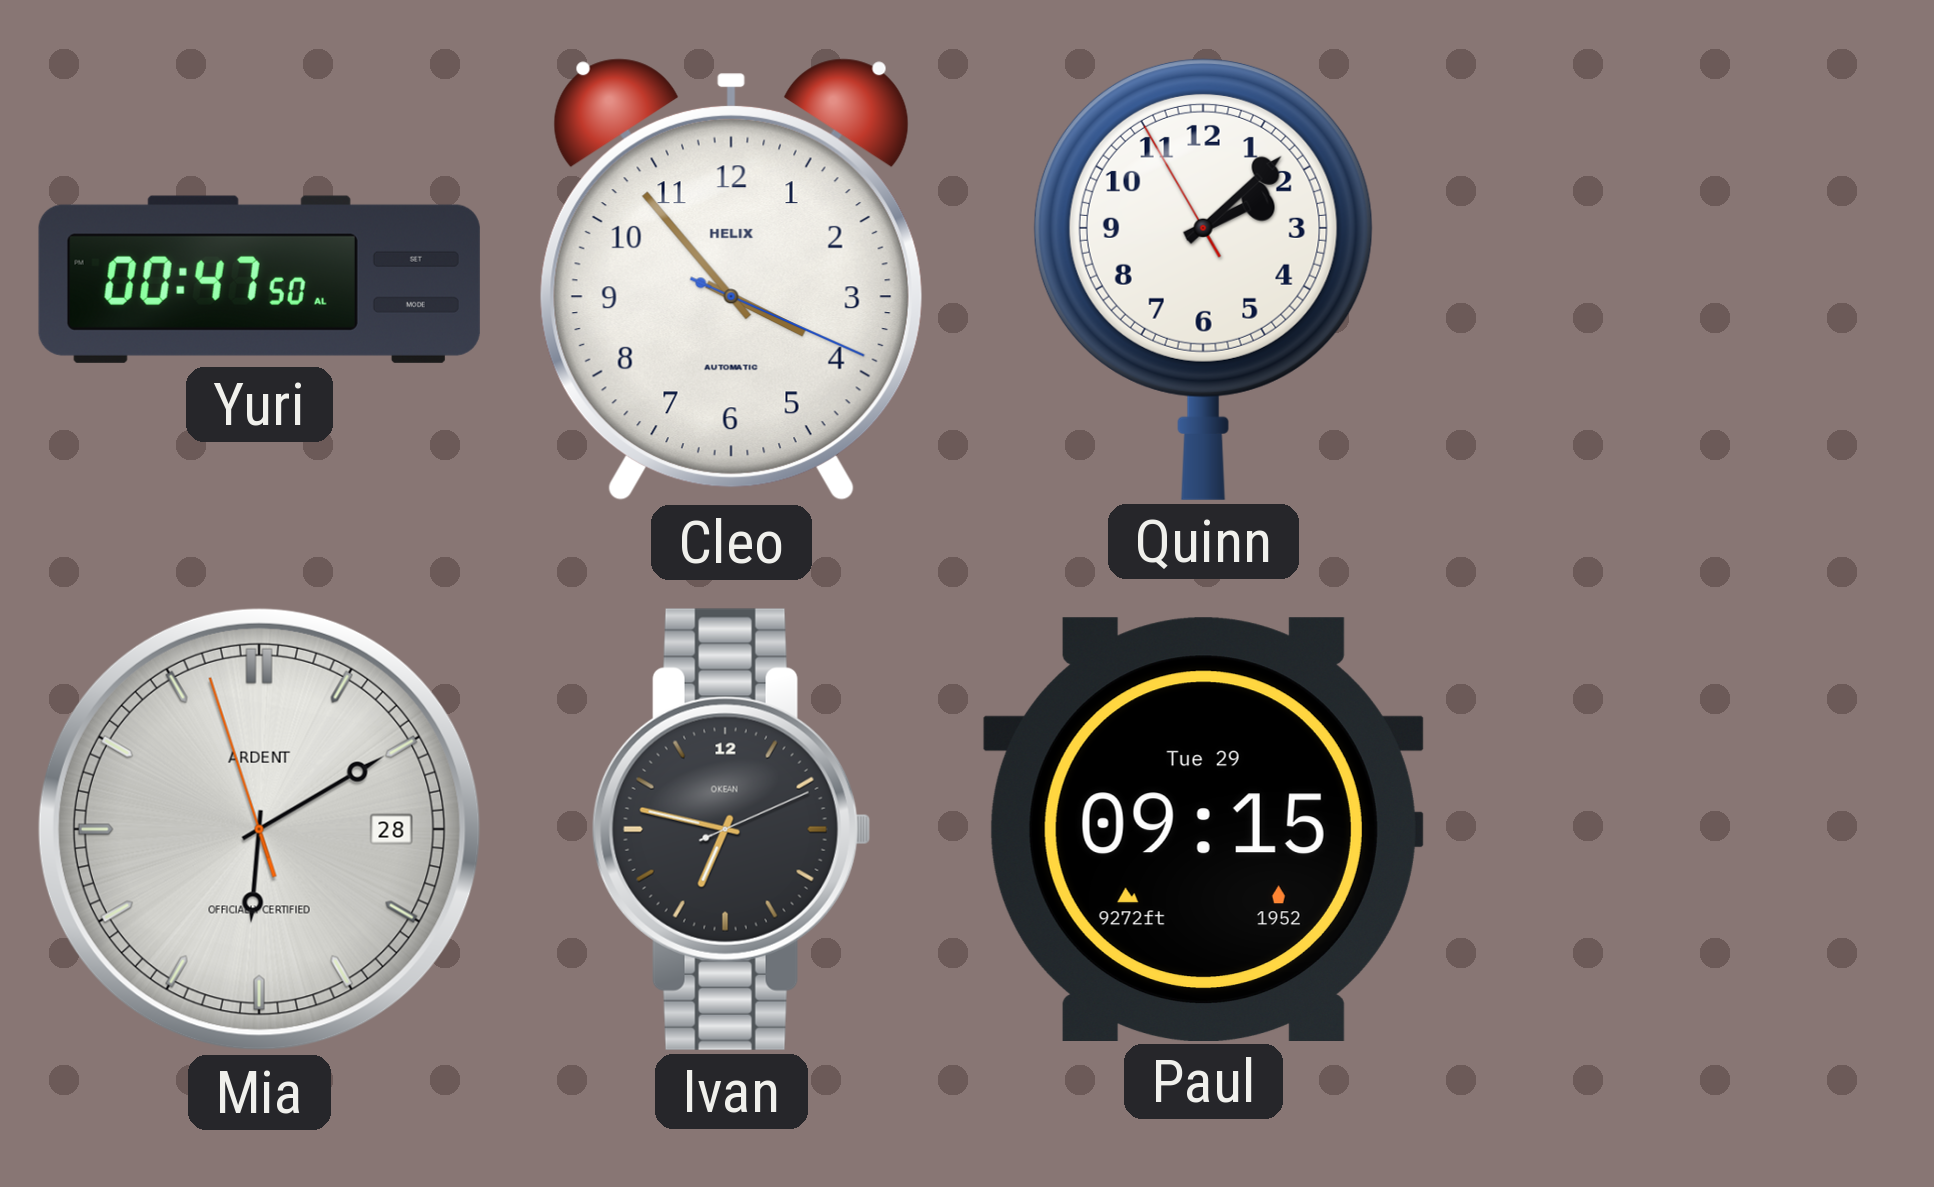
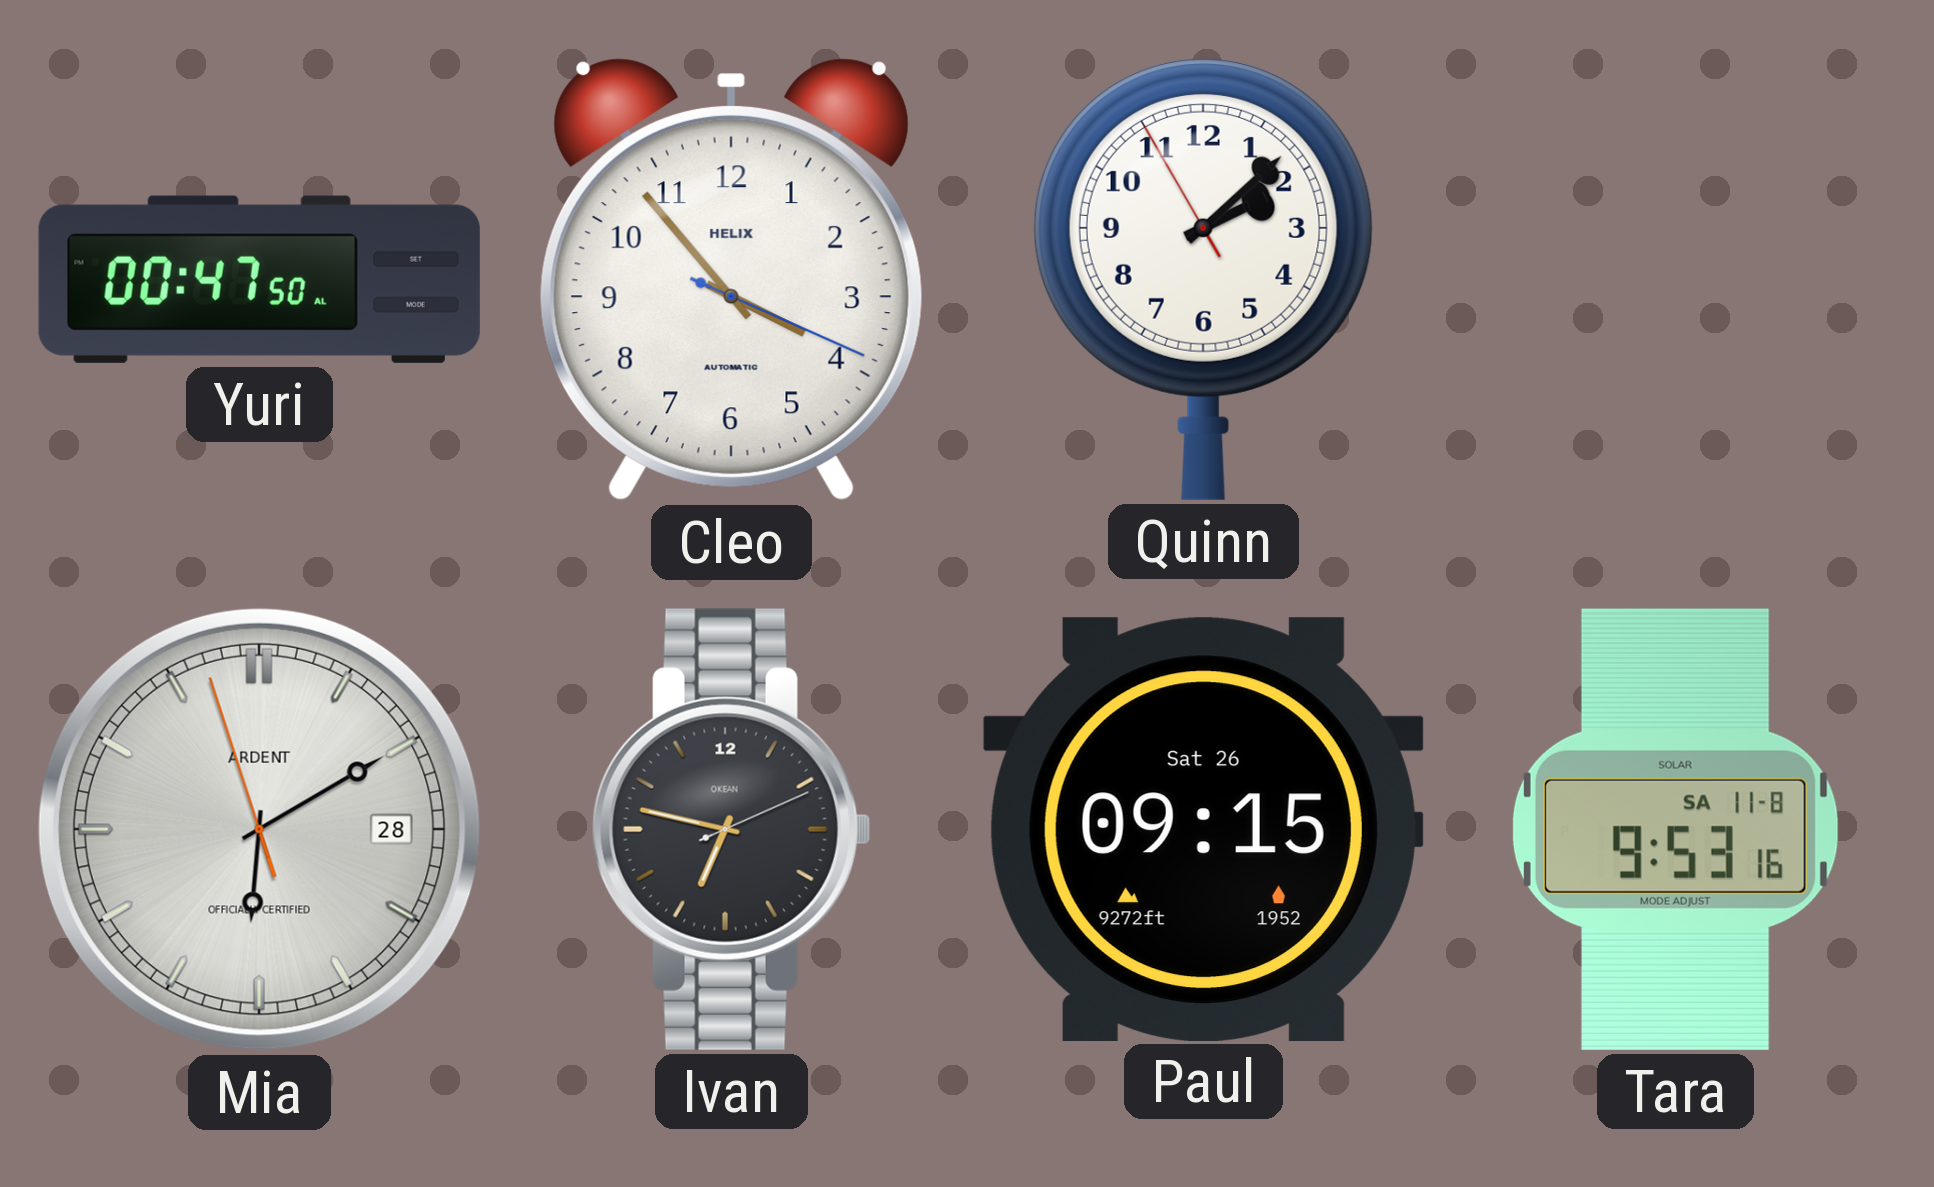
Paul date: Tue 29 -> Sat 26
Tara: none -> 9:53
